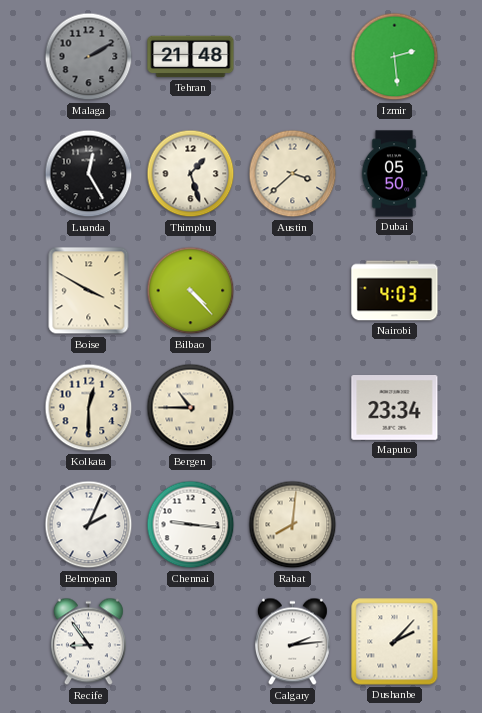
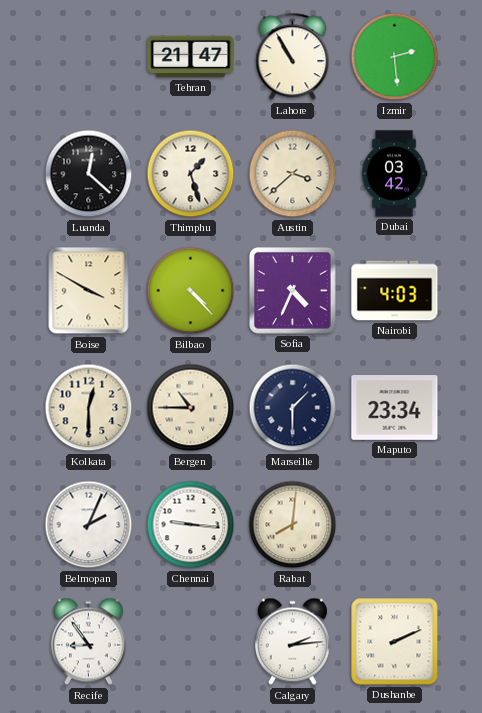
Malaga: 2:10 -> none
Tehran: 21:48 -> 21:47
Lahore: none -> 10:55
Luanda: 12:25 -> 12:22
Dubai: 05:50 -> 03:42
Sofia: none -> 4:34
Marseille: none -> 1:30
Dushanbe: 2:07 -> 2:11
